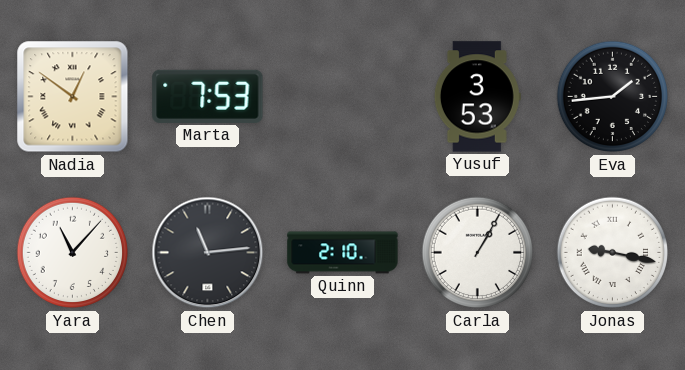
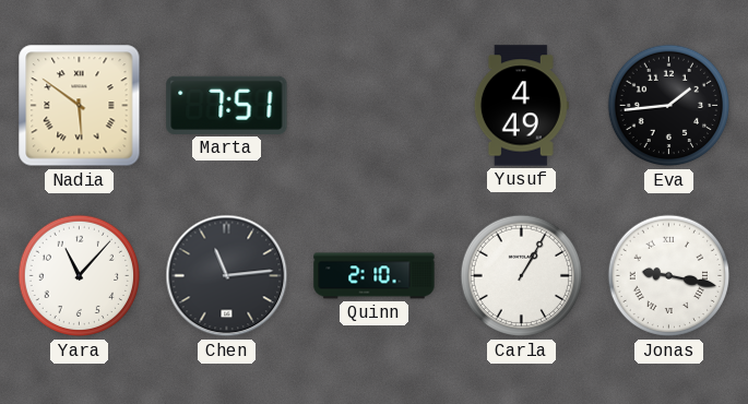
Nadia: 12:51 -> 5:51
Marta: 7:53 -> 7:51
Yusuf: 3:53 -> 4:49
